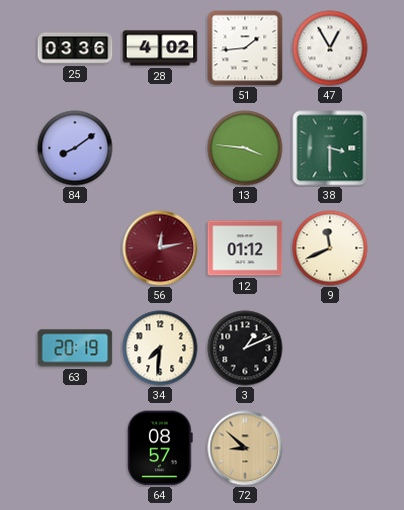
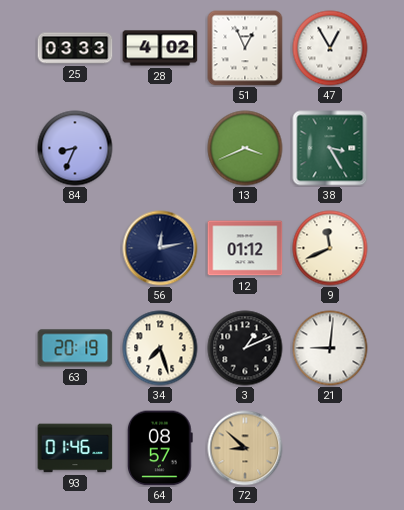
25: 03:36 -> 03:33
51: 1:44 -> 12:56
84: 8:09 -> 8:34
13: 3:46 -> 3:41
38: 3:30 -> 3:25
56 dial: burgundy -> navy
34: 7:31 -> 7:27
21: none -> 9:01
93: none -> 01:46
